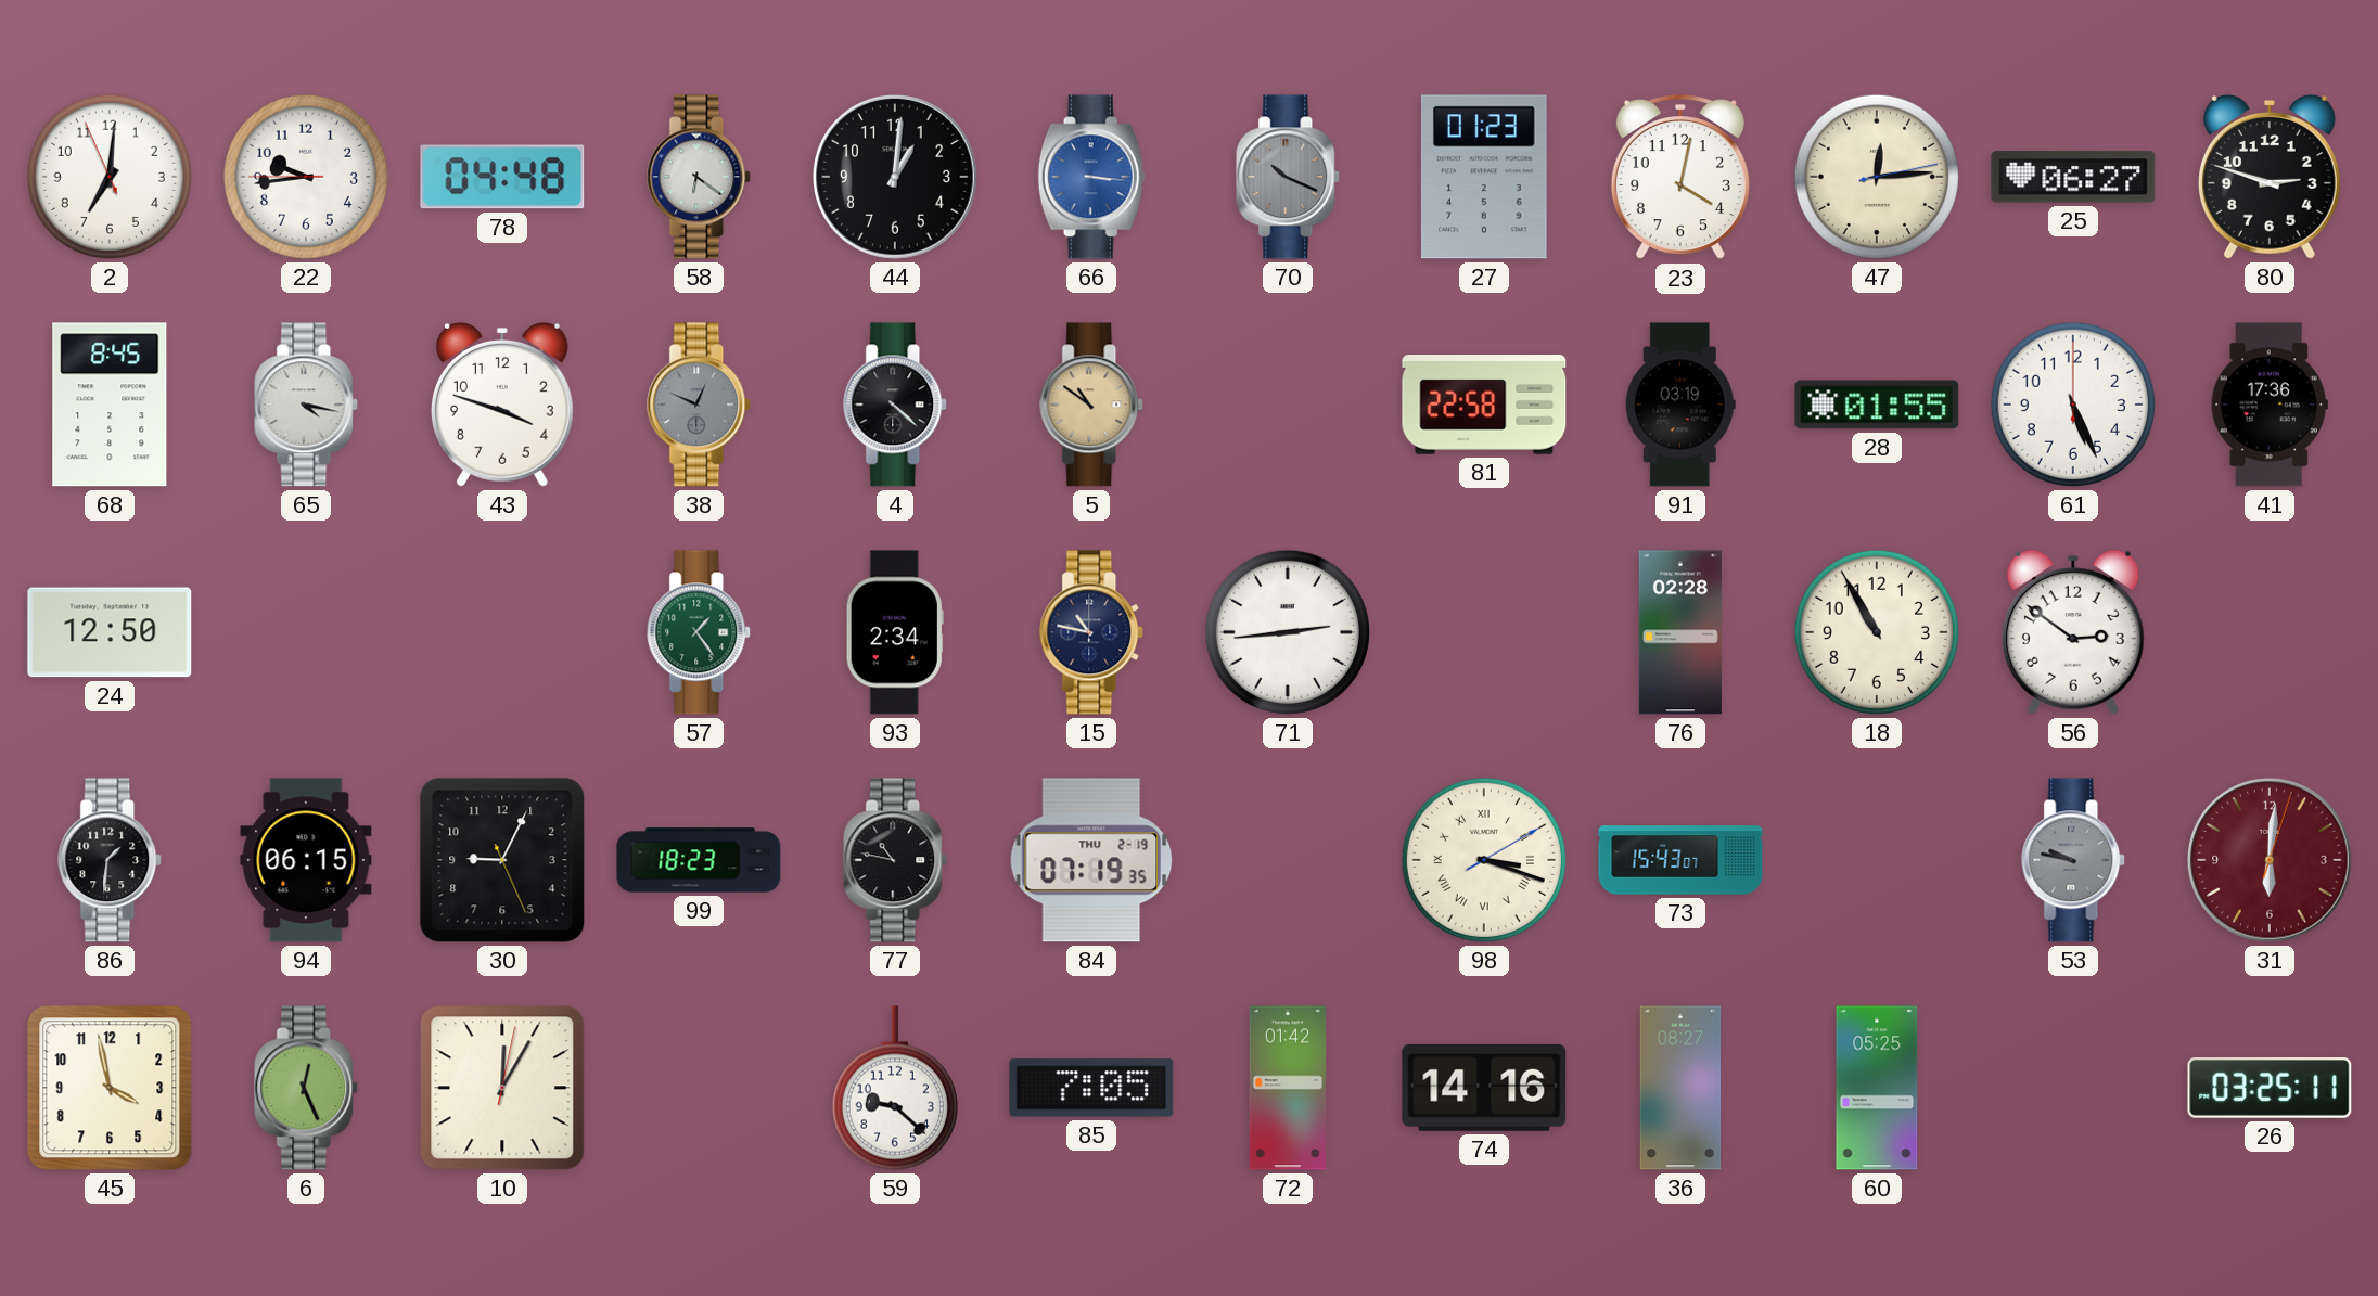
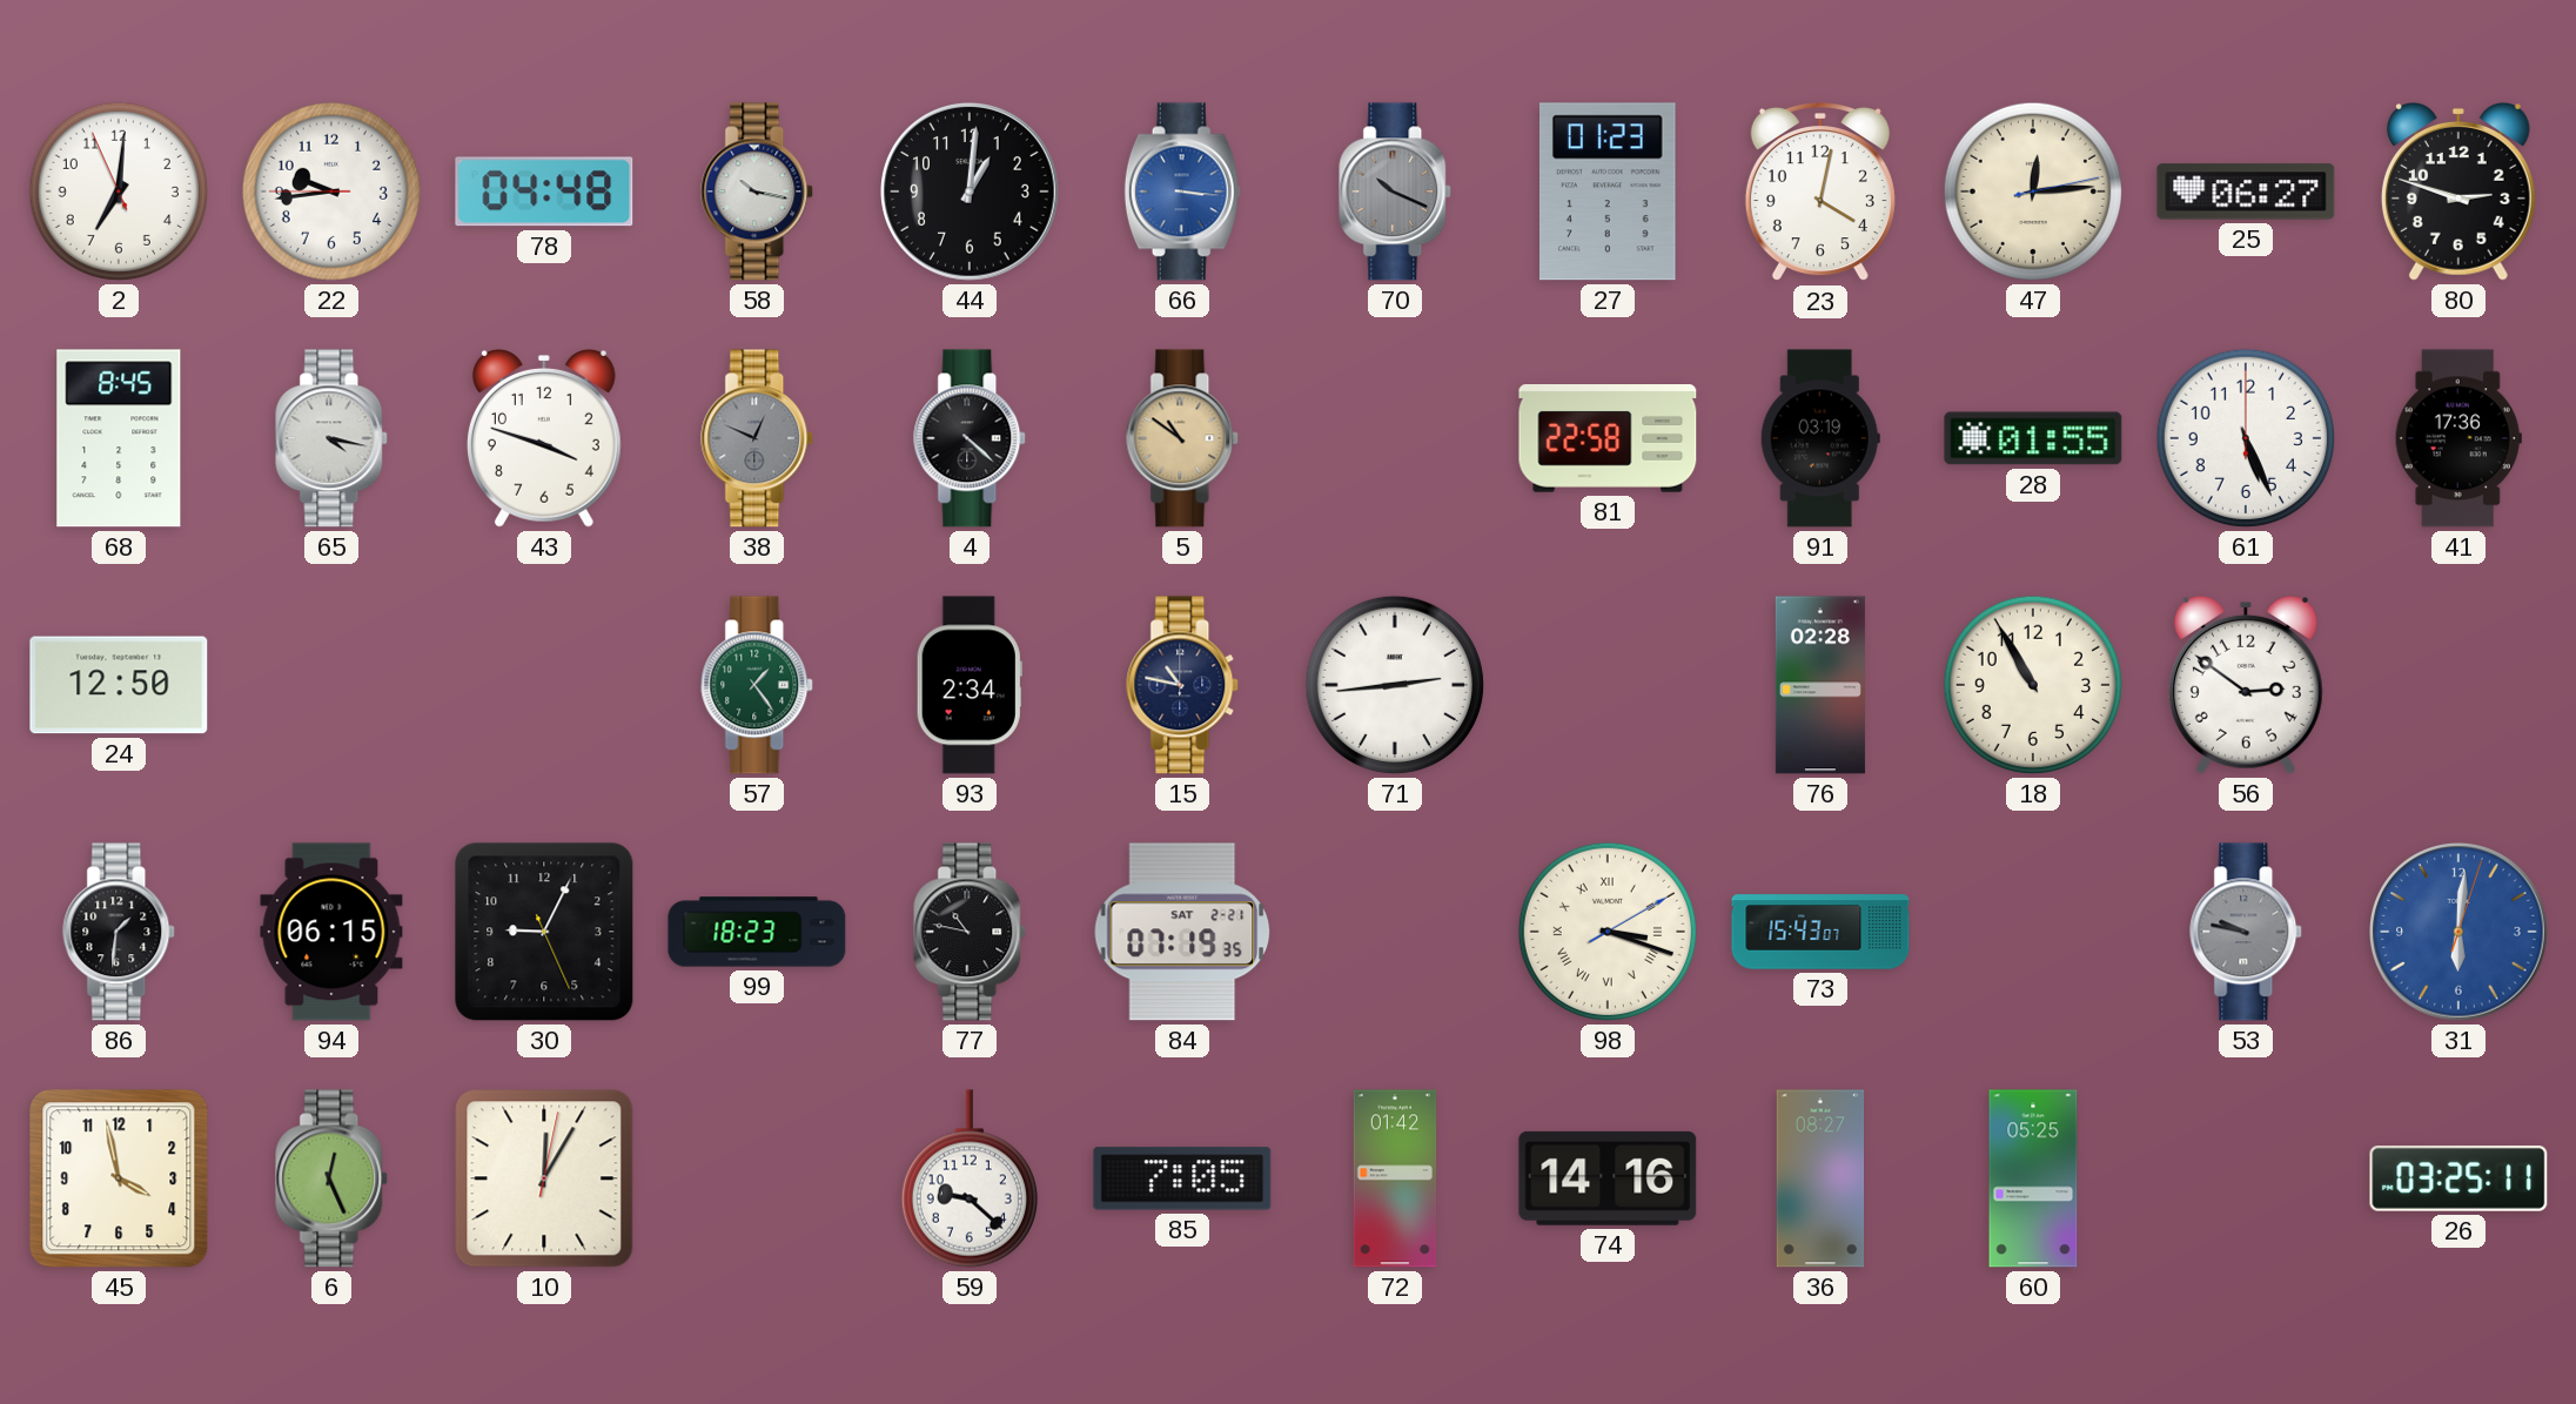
58: 6:21 -> 10:17
84 date: THU 2-19 -> SAT 2-21
31 dial: burgundy -> blue
